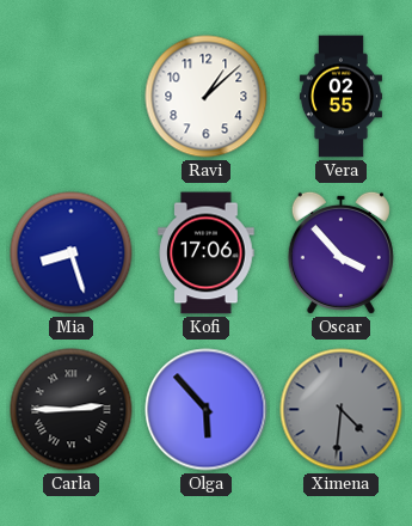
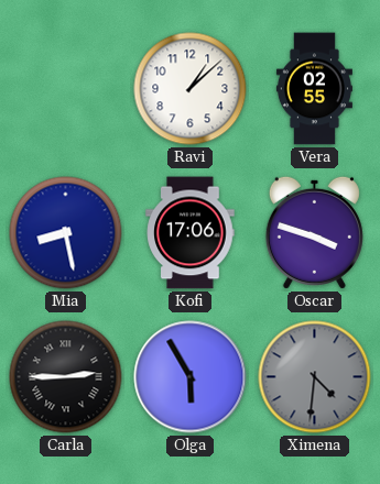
Mia: 8:27 -> 8:28
Oscar: 3:53 -> 3:48
Olga: 5:53 -> 5:55
